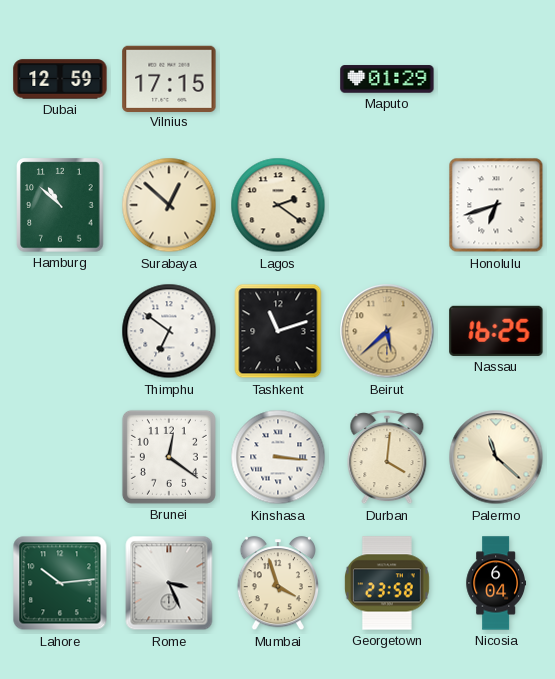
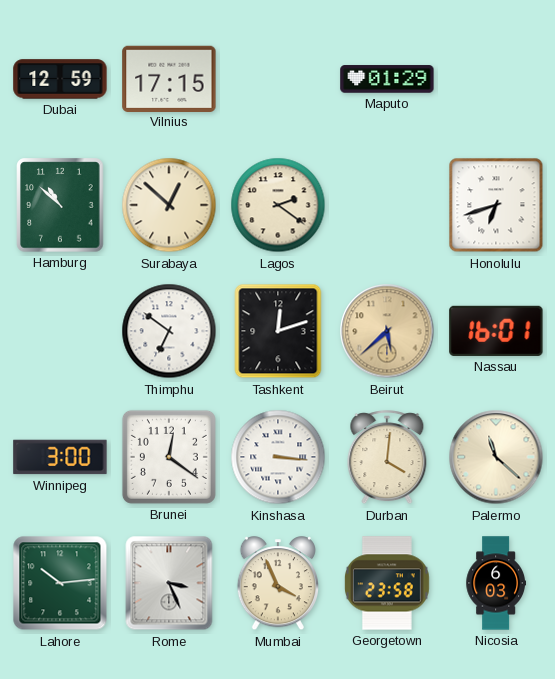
Tashkent: 11:12 -> 12:12
Nassau: 16:25 -> 16:01
Winnipeg: none -> 3:00
Mumbai: 3:57 -> 3:56
Nicosia: 6:04 -> 6:03
